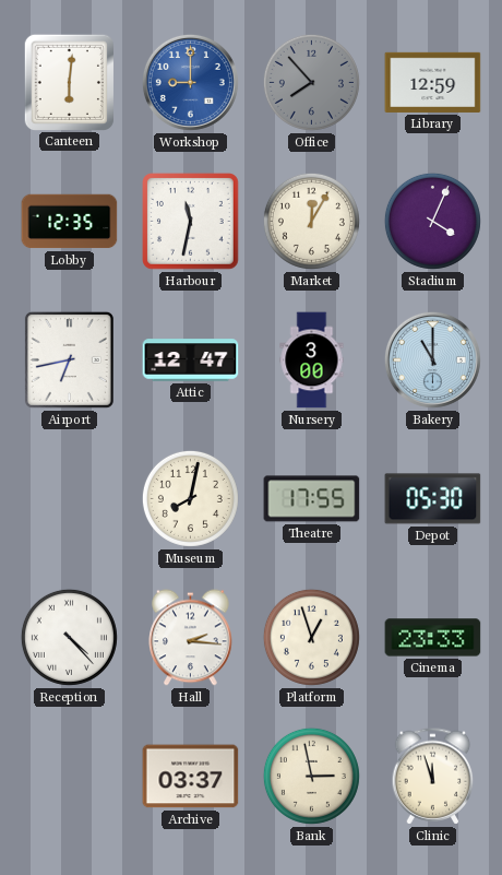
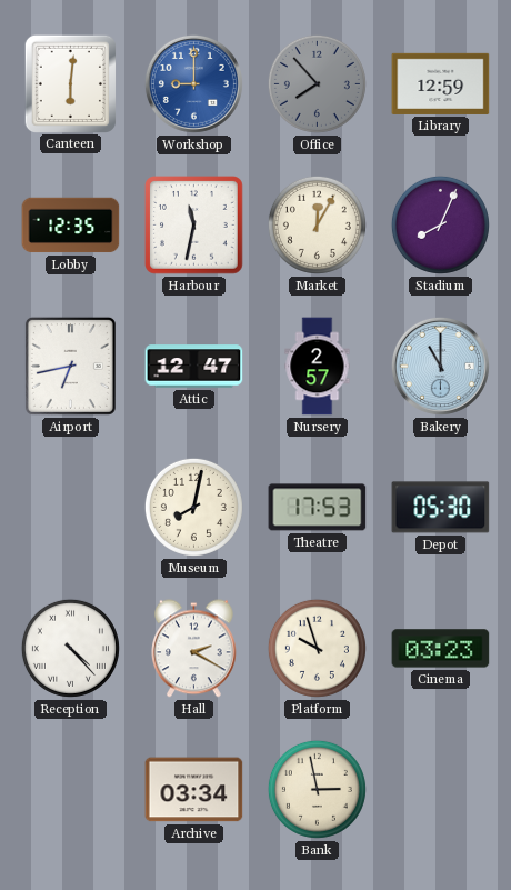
Stadium: 4:04 -> 8:04
Nursery: 3:00 -> 2:57
Theatre: 17:55 -> 17:53
Hall: 2:16 -> 2:20
Platform: 12:57 -> 9:57
Cinema: 23:33 -> 03:23
Archive: 03:37 -> 03:34
Clinic: 11:57 -> none
